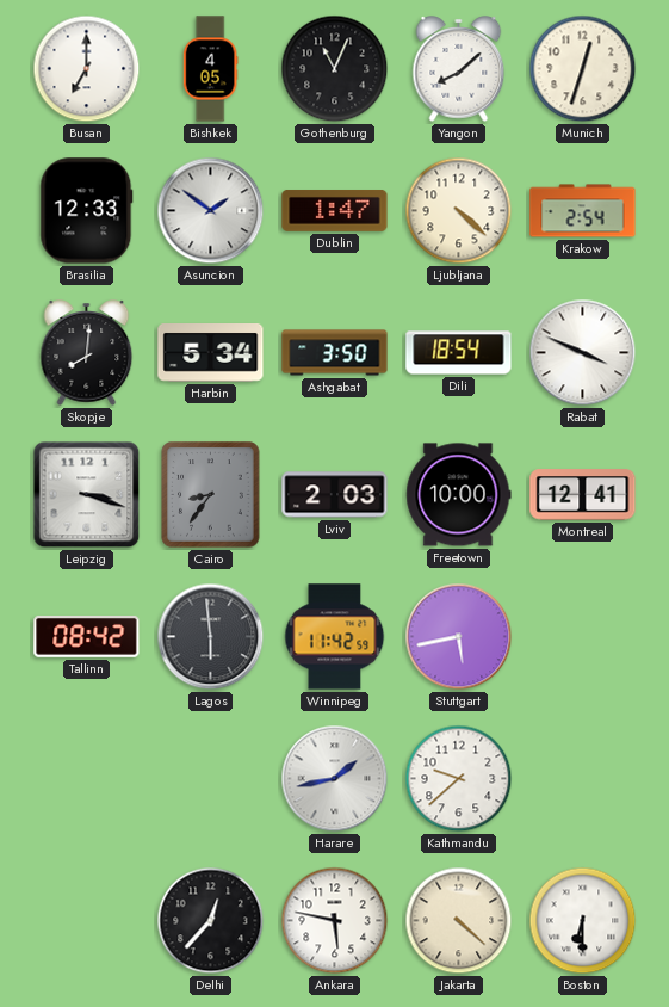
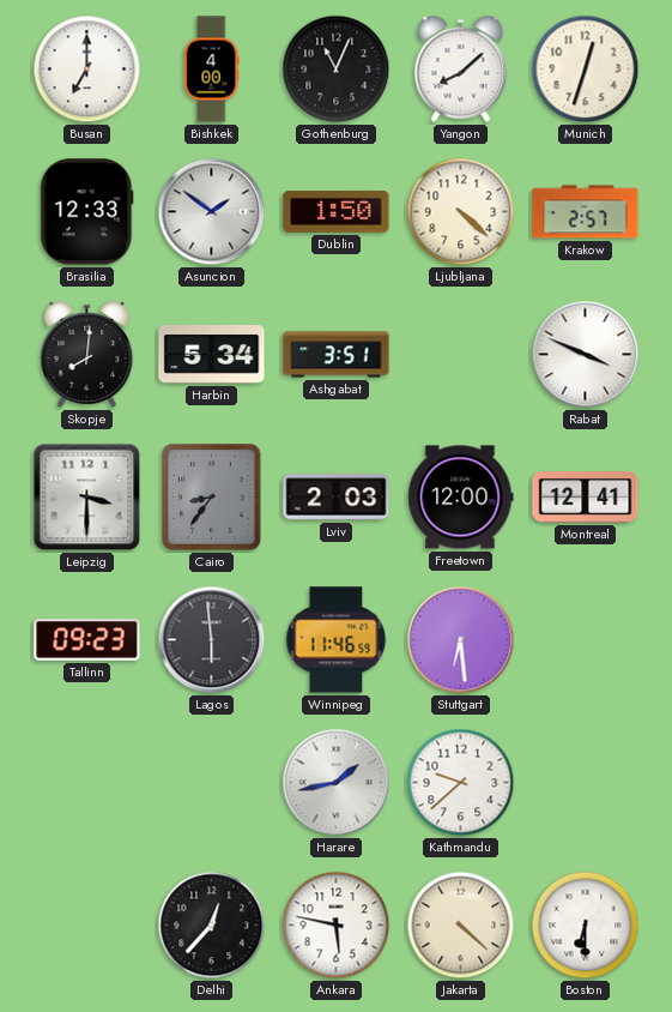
Bishkek: 4:05 -> 4:00
Dublin: 1:47 -> 1:50
Krakow: 2:54 -> 2:57
Ashgabat: 3:50 -> 3:51
Dili: 18:54 -> none
Leipzig: 3:18 -> 3:30
Freetown: 10:00 -> 12:00
Tallinn: 08:42 -> 09:23
Winnipeg: 11:42 -> 11:46
Stuttgart: 5:43 -> 6:29
